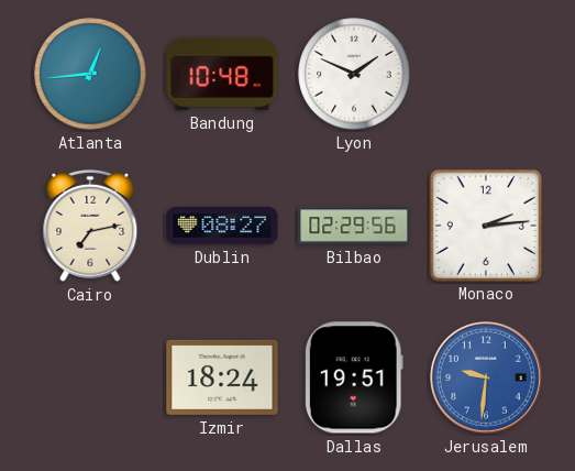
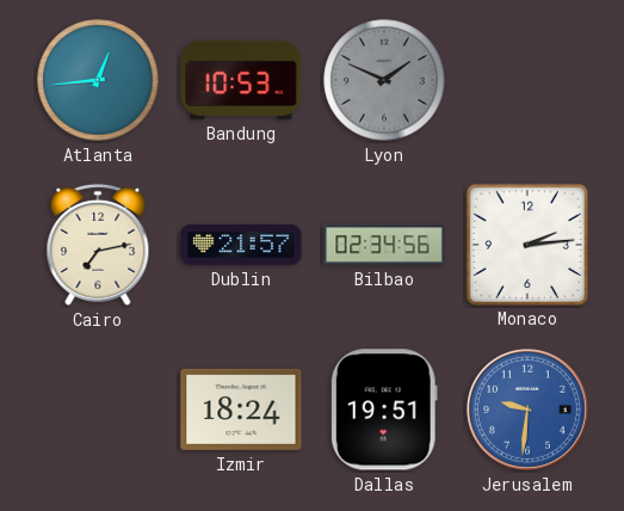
Bandung: 10:48 -> 10:53
Lyon dial: white -> grey
Dublin: 08:27 -> 21:57
Bilbao: 02:29 -> 02:34
